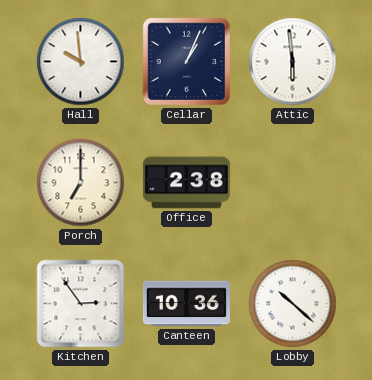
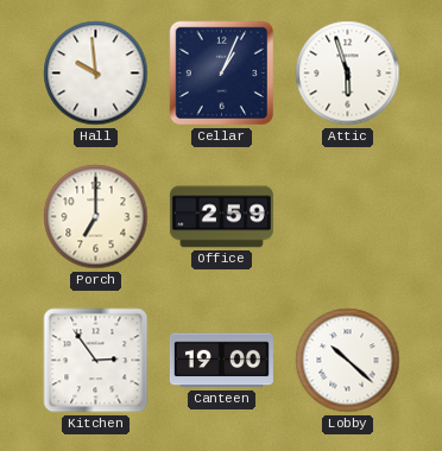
Attic: 5:59 -> 5:57
Office: 2:38 -> 2:59
Canteen: 10:36 -> 19:00
